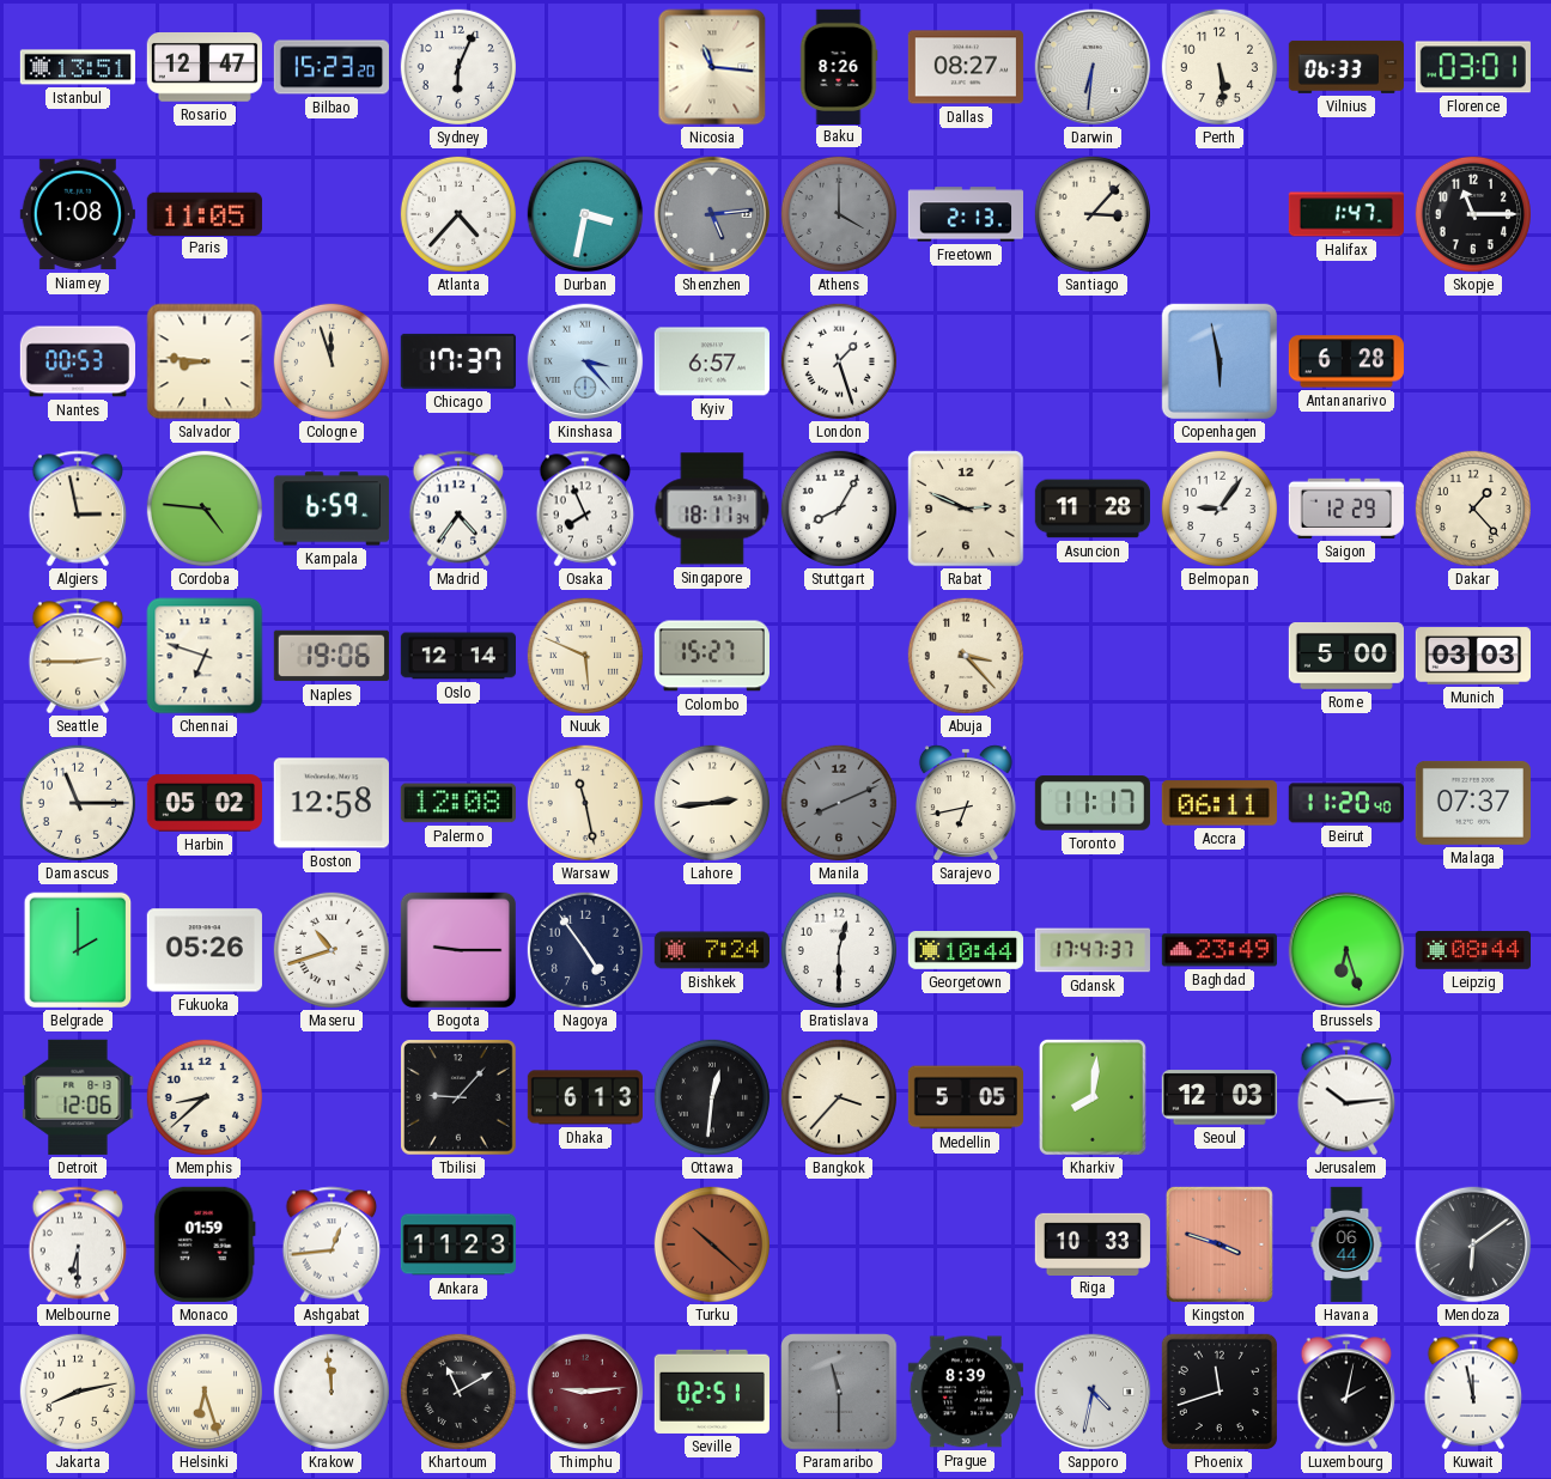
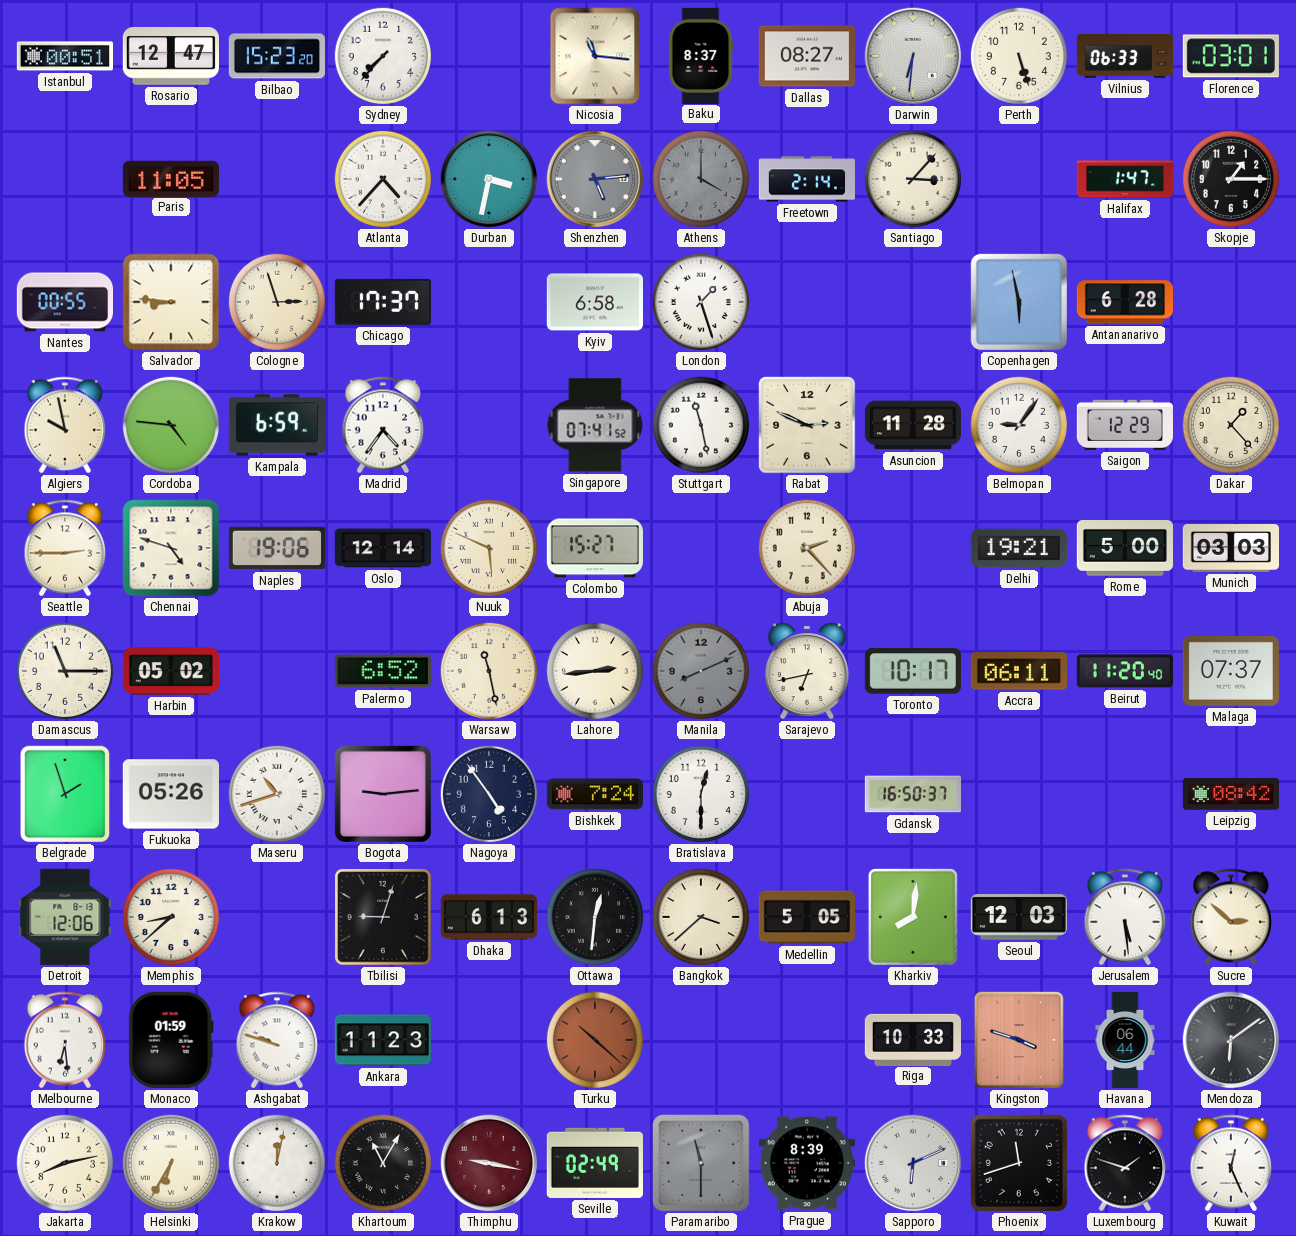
Istanbul: 13:51 -> 00:51
Sydney: 6:04 -> 7:37
Baku: 8:26 -> 8:37
Perth: 5:29 -> 5:27
Niamey: 1:08 -> none
Freetown: 2:13 -> 2:14
Skopje: 11:15 -> 1:15
Nantes: 00:53 -> 00:55
Cologne: 11:57 -> 2:57
Kinshasa: 3:23 -> none
Kyiv: 6:57 -> 6:58
Algiers: 2:58 -> 9:58
Osaka: 7:56 -> none
Singapore: 18:11 -> 07:41
Stuttgart: 8:05 -> 11:28
Chennai: 6:48 -> 4:48
Abuja: 3:23 -> 2:23
Delhi: none -> 19:21
Boston: 12:58 -> none
Palermo: 12:08 -> 6:52
Toronto: 11:17 -> 10:17
Belgrade: 2:00 -> 1:57
Bogota: 9:15 -> 9:14
Georgetown: 10:44 -> none
Gdansk: 17:47 -> 16:50
Baghdad: 23:49 -> none
Brussels: 6:27 -> none
Leipzig: 08:44 -> 08:42
Tbilisi: 9:07 -> 9:03
Bangkok: 3:37 -> 3:38
Jerusalem: 10:14 -> 5:29
Sucre: none -> 2:52
Melbourne: 6:30 -> 6:29
Ashgabat: 12:44 -> 9:48
Helsinki: 6:27 -> 6:35
Krakow: 11:59 -> 12:02
Khartoum: 11:10 -> 11:05
Thimphu: 9:14 -> 9:17
Seville: 02:51 -> 02:49
Sapporo: 4:32 -> 6:11
Luxembourg: 2:02 -> 1:48
Kuwait: 11:58 -> 12:26
